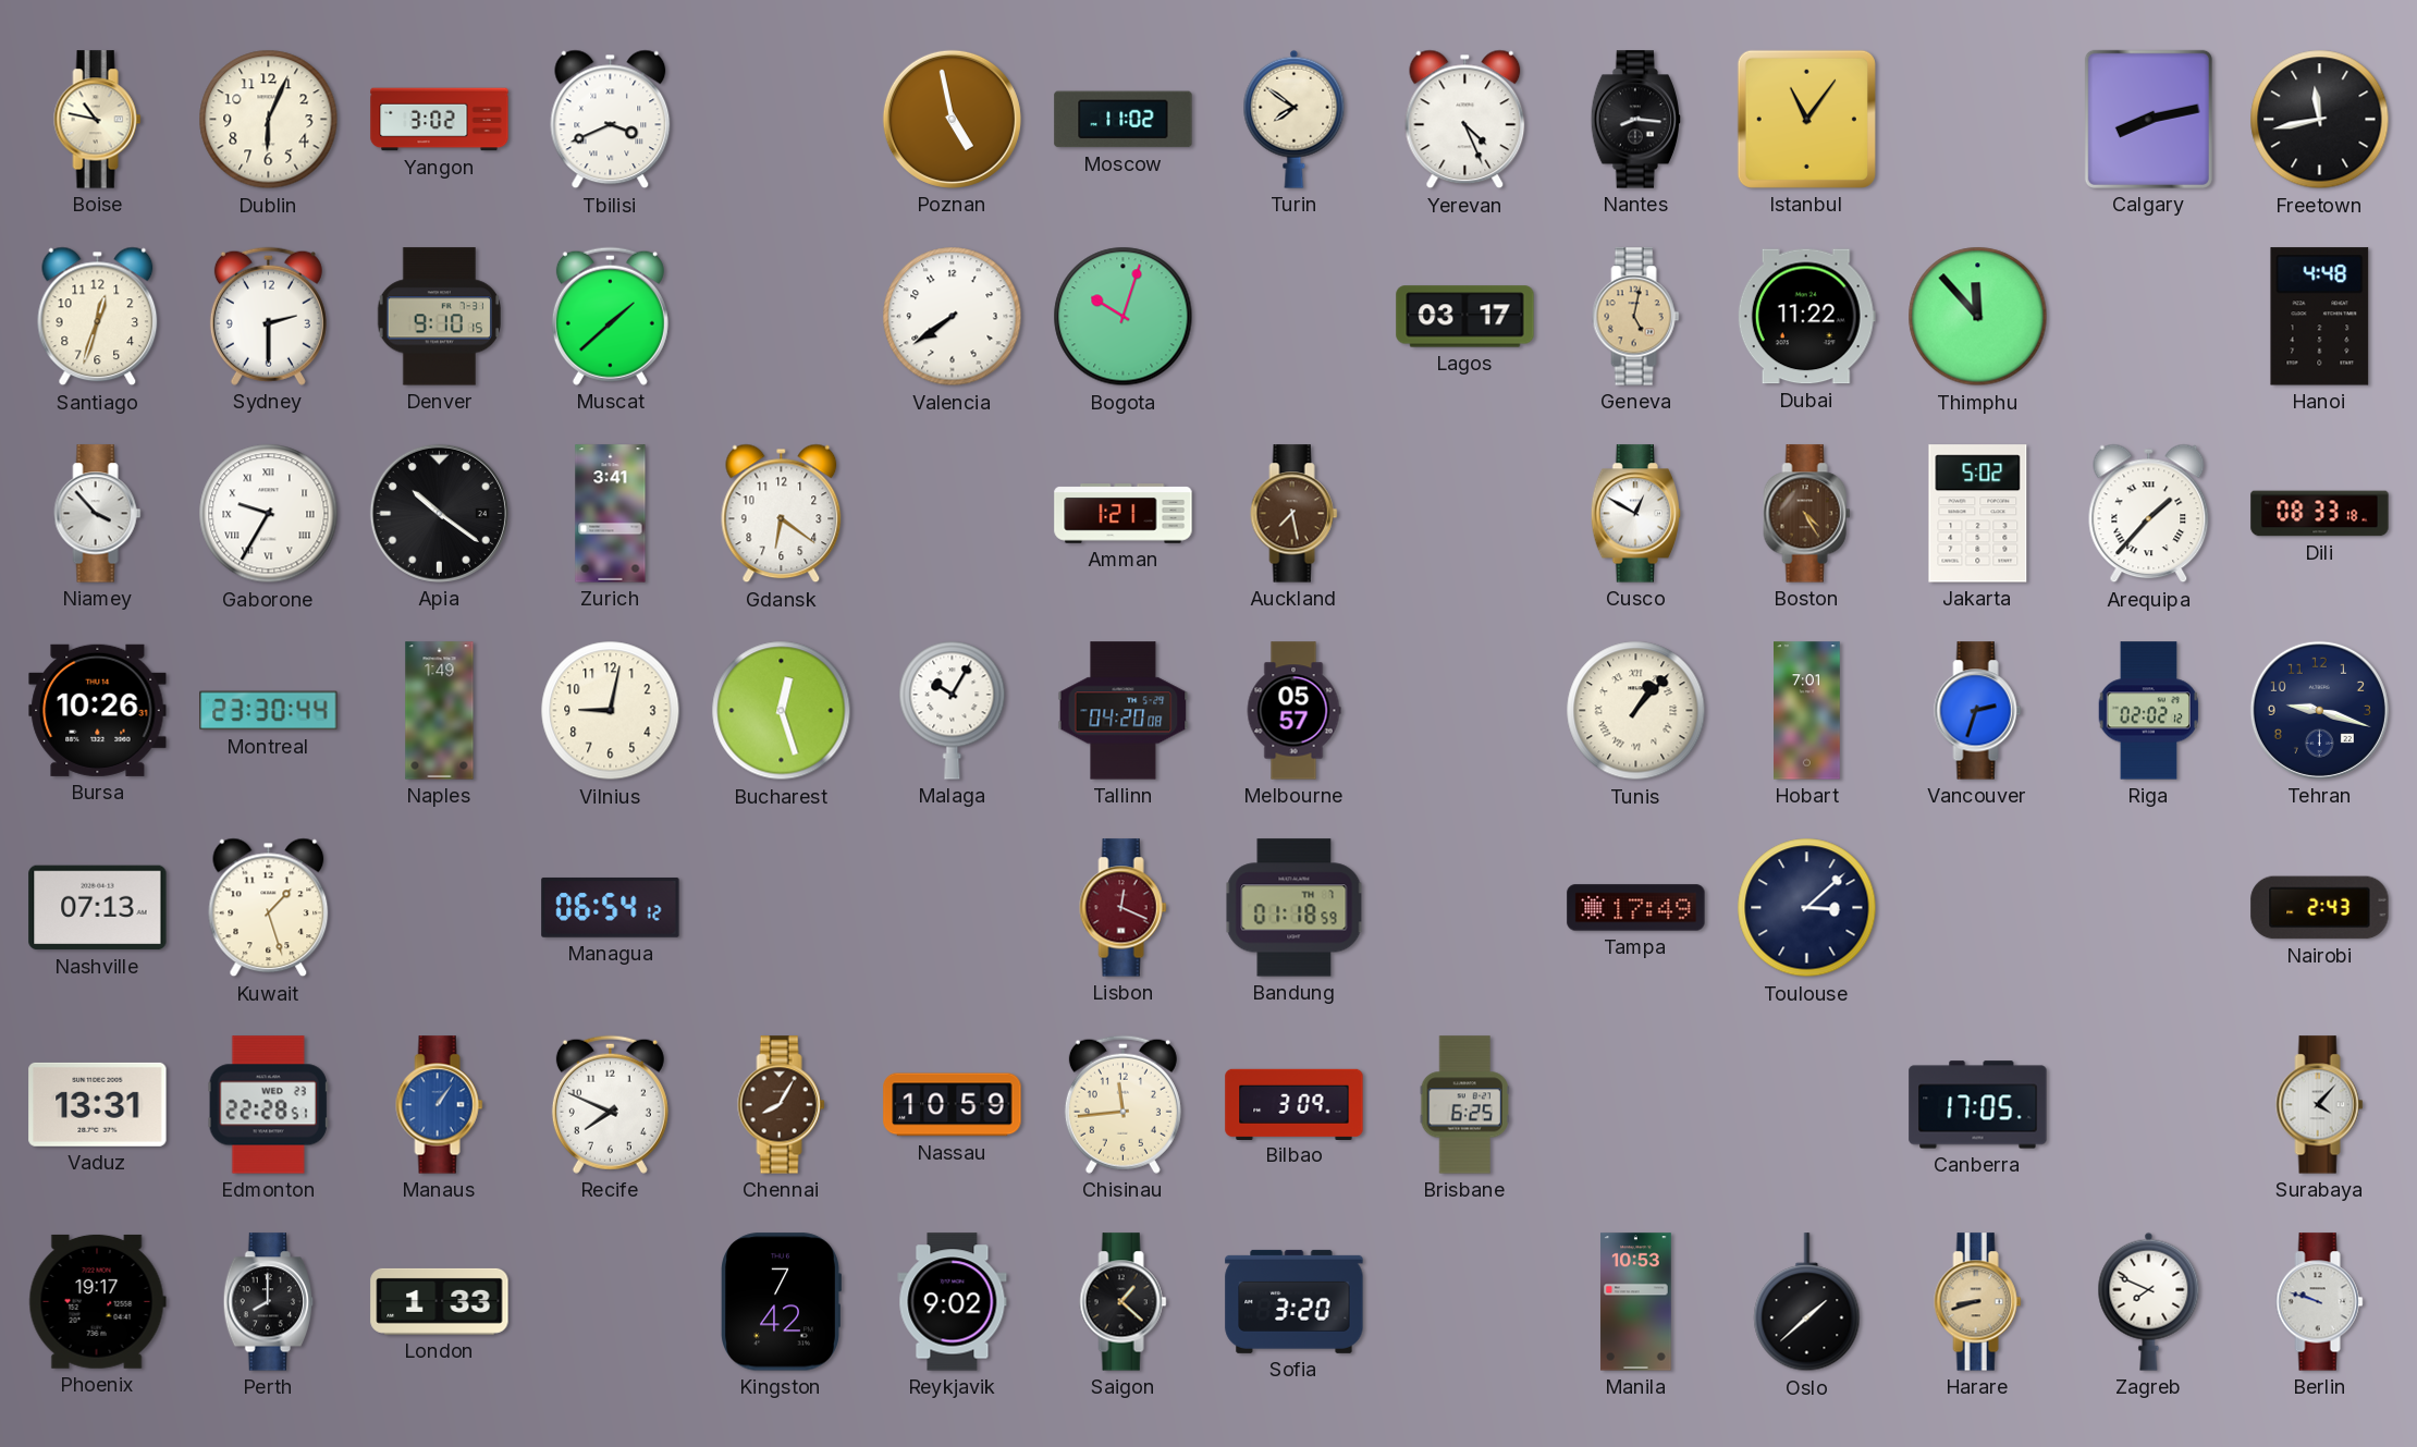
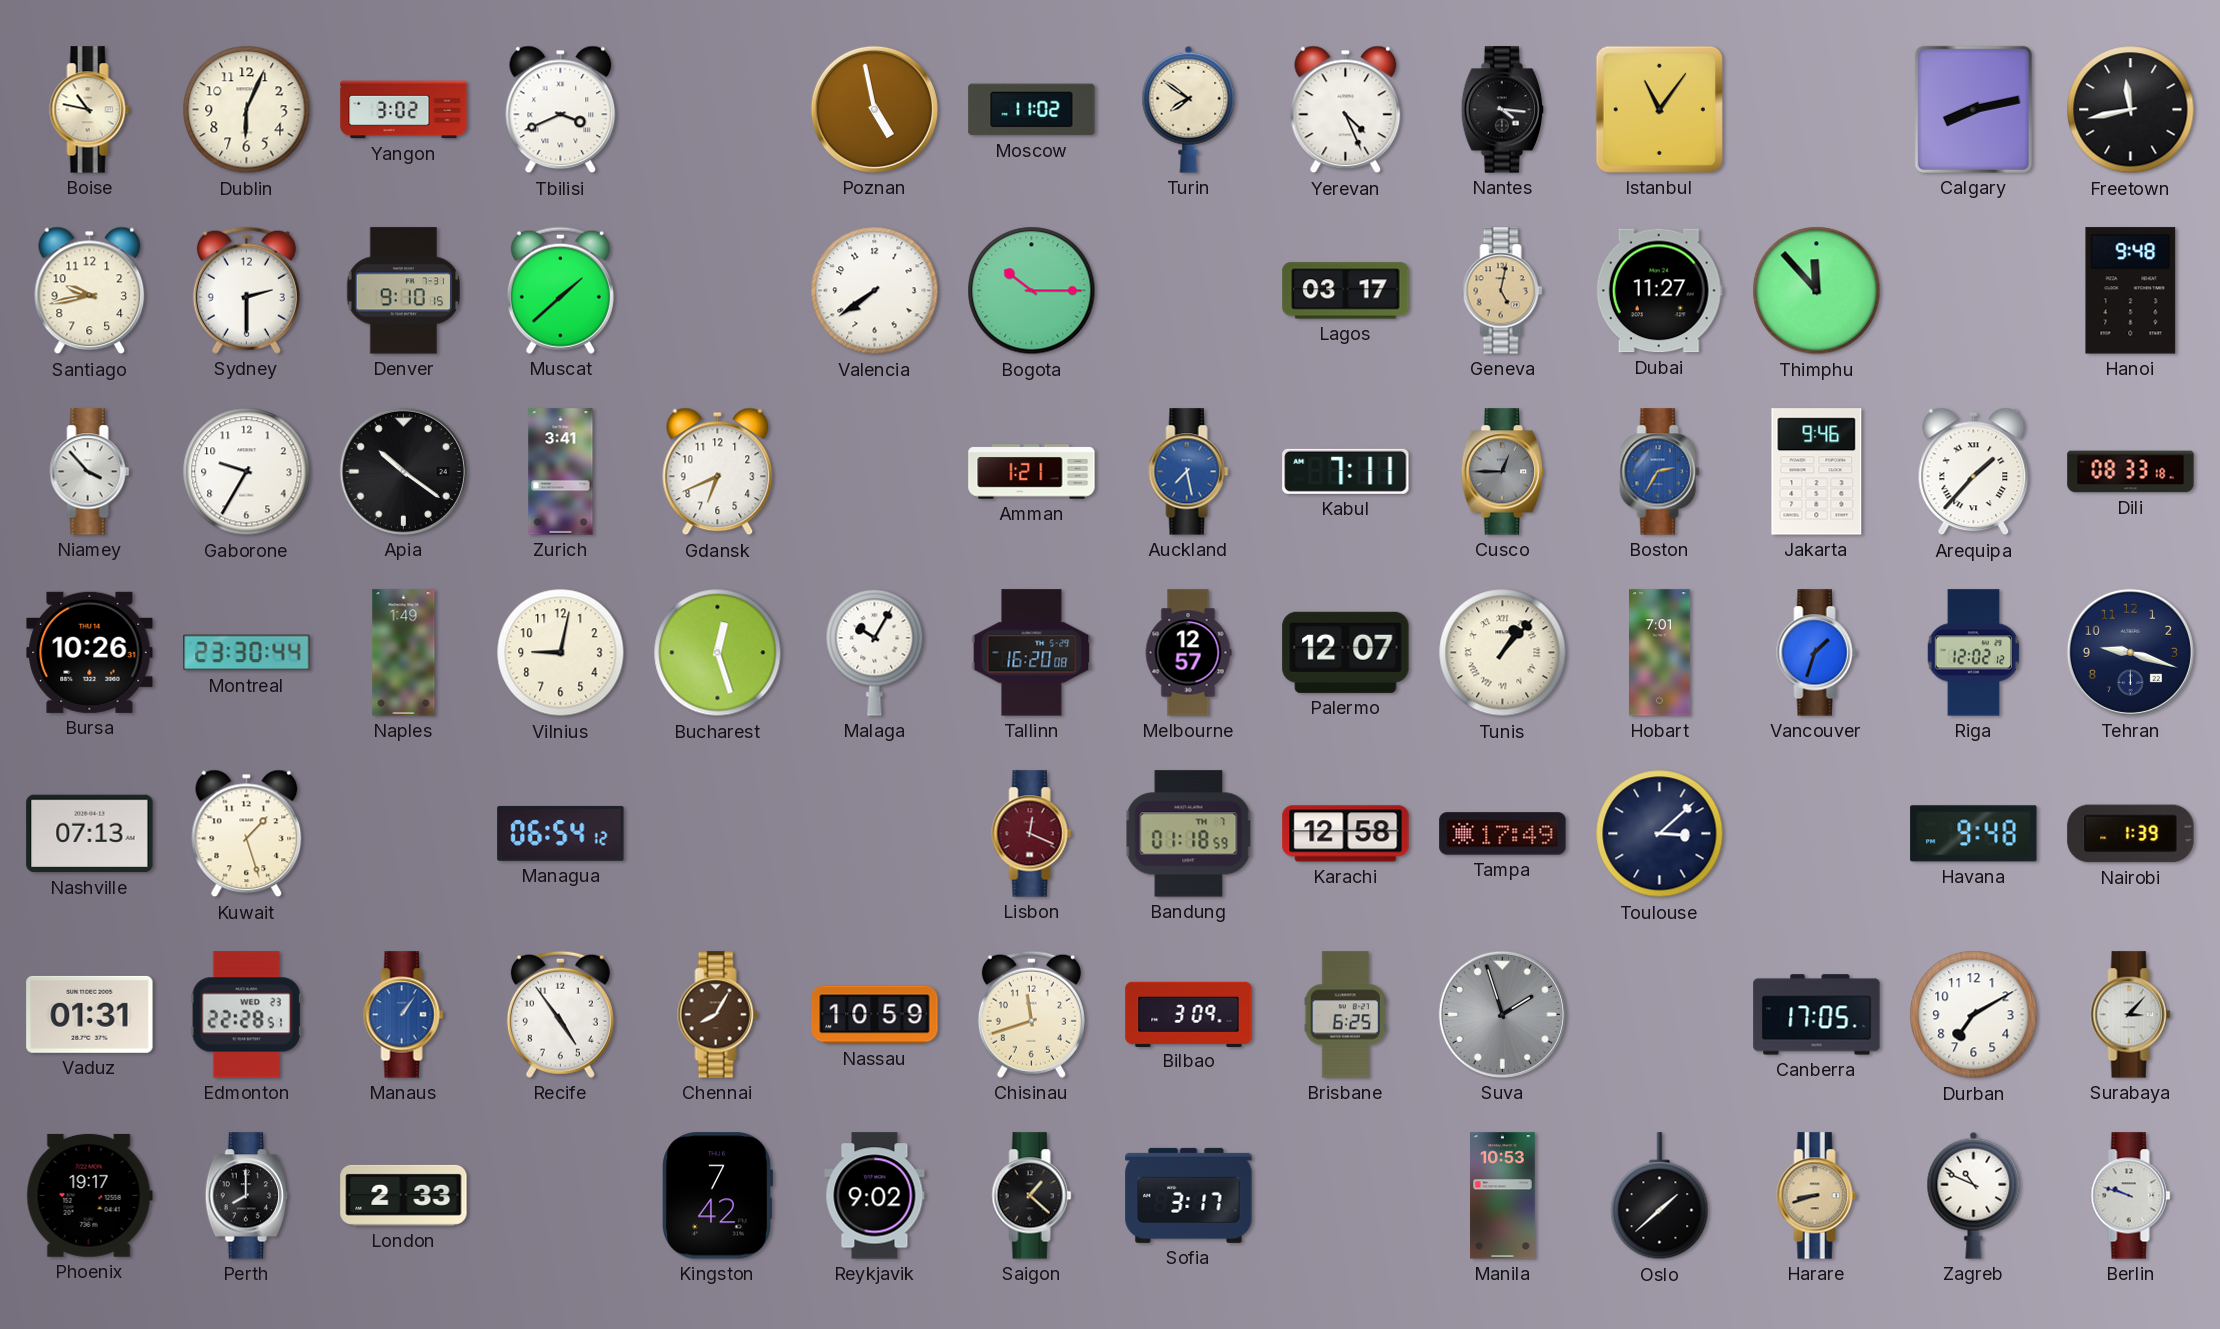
Nantes: 8:16 -> 4:16
Santiago: 12:33 -> 9:43
Bogota: 10:03 -> 10:15
Dubai: 11:22 -> 11:27
Hanoi: 4:48 -> 9:48
Gaborone numerals: Roman -> Arabic
Gdansk: 6:21 -> 6:41
Auckland dial: brown -> blue
Kabul: none -> 7:11
Cusco: 12:50 -> 12:45
Cusco dial: white -> grey
Boston: 4:25 -> 2:35
Boston dial: brown -> blue
Jakarta: 5:02 -> 9:46
Tallinn: 04:20 -> 16:20
Melbourne: 05:57 -> 12:57
Palermo: none -> 12:07
Vancouver: 2:33 -> 1:33
Riga: 02:02 -> 12:02
Karachi: none -> 12:58
Havana: none -> 9:48
Nairobi: 2:43 -> 1:39
Vaduz: 13:31 -> 01:31
Recife: 7:49 -> 4:54
Chisinau: 11:44 -> 11:42
Suva: none -> 1:57
Durban: none -> 7:10
Surabaya: 4:07 -> 3:07
London: 1:33 -> 2:33
Sofia: 3:20 -> 3:17
Zagreb: 7:49 -> 10:49
